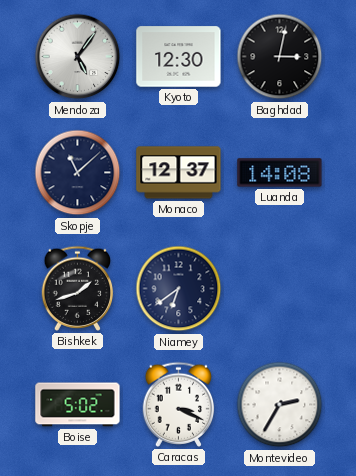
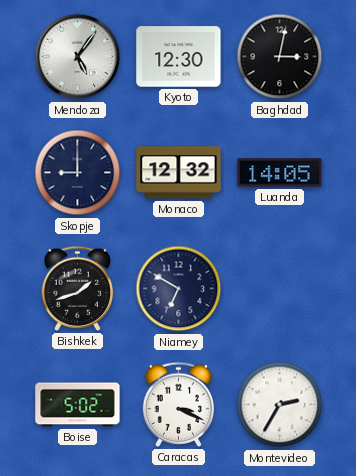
Skopje: 11:08 -> 9:00
Monaco: 12:37 -> 12:32
Luanda: 14:08 -> 14:05
Niamey: 6:39 -> 6:50
